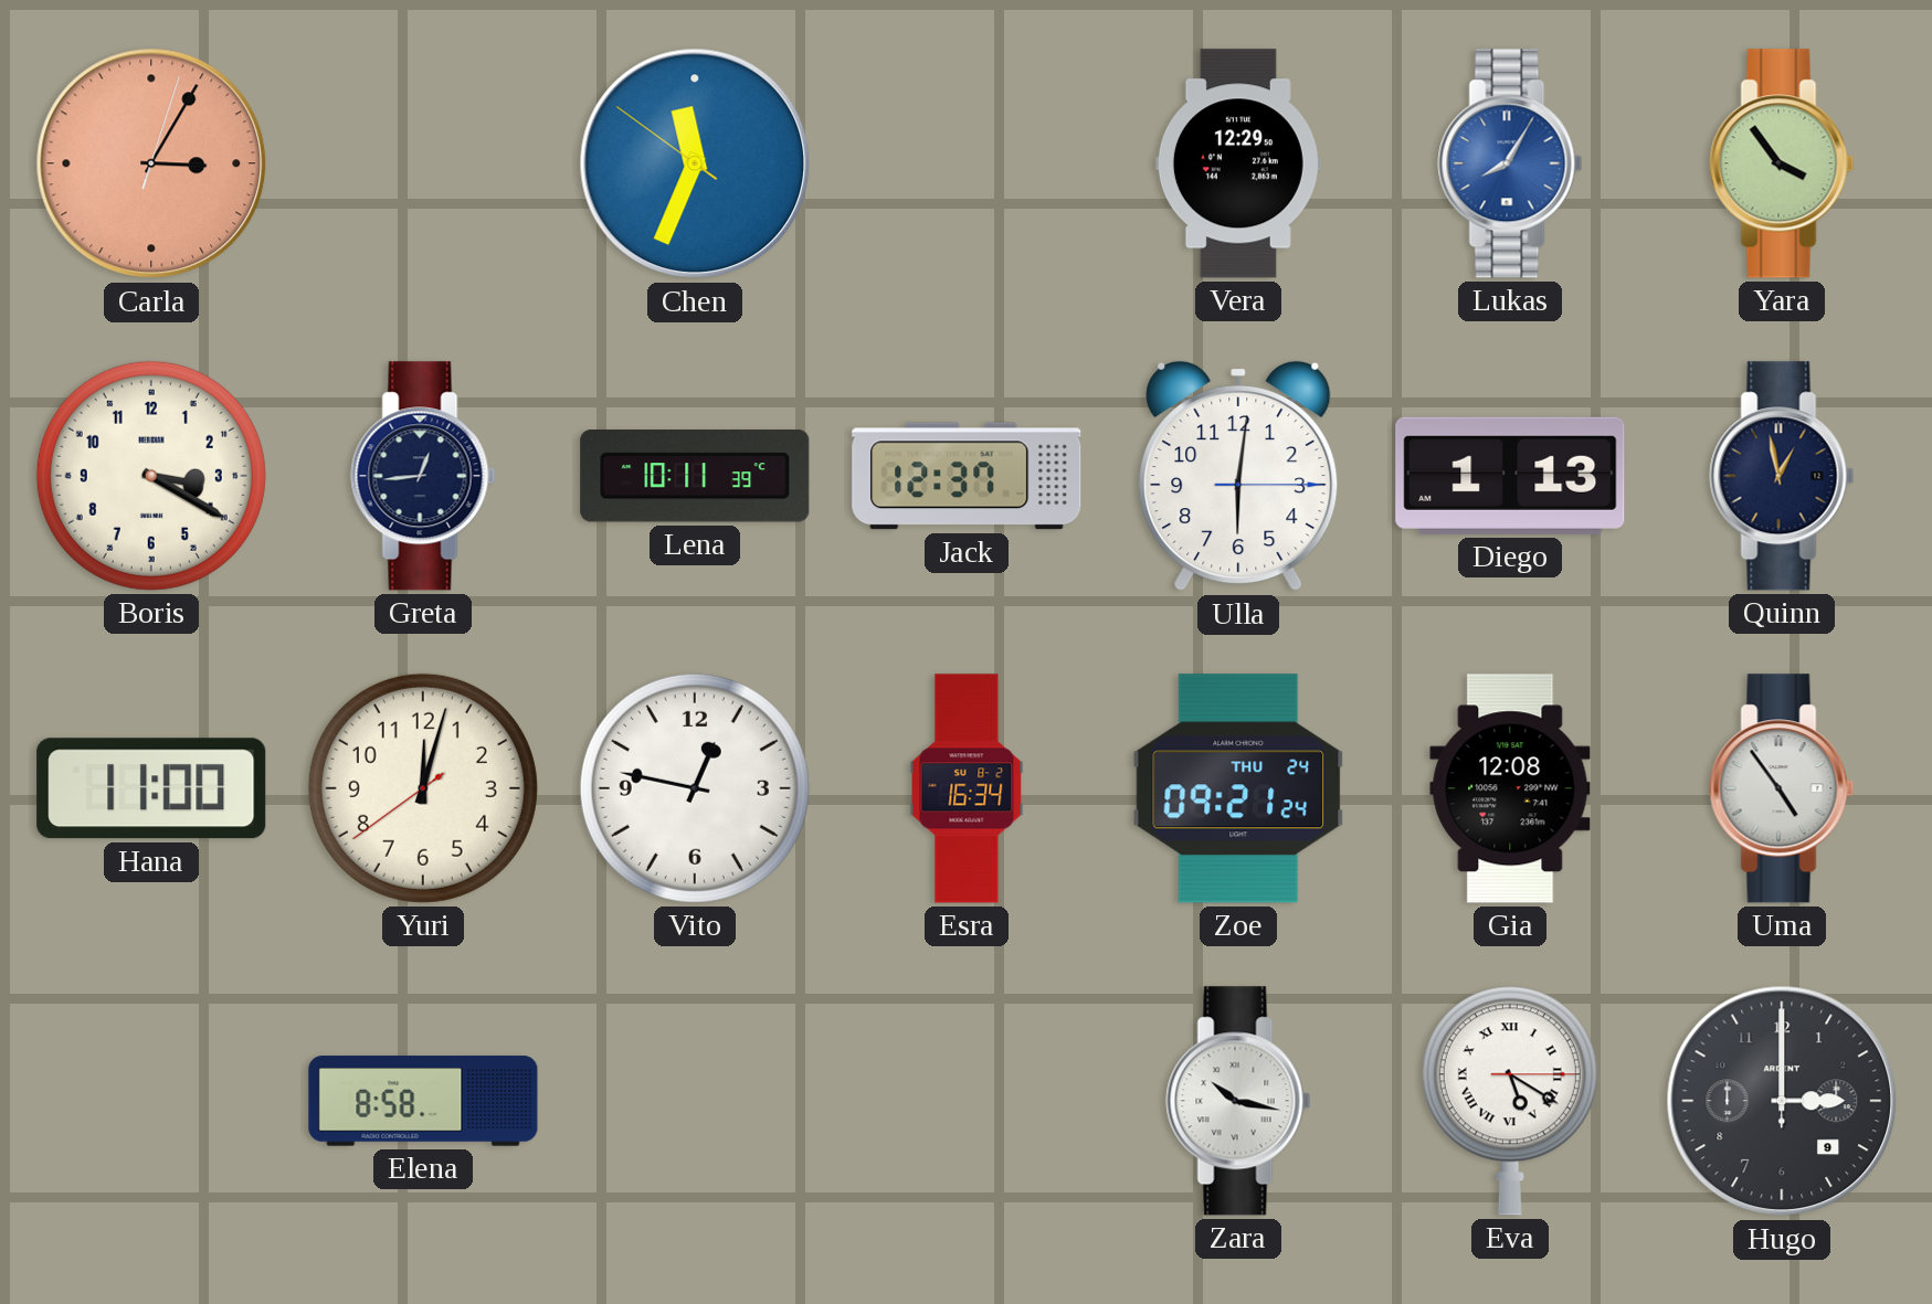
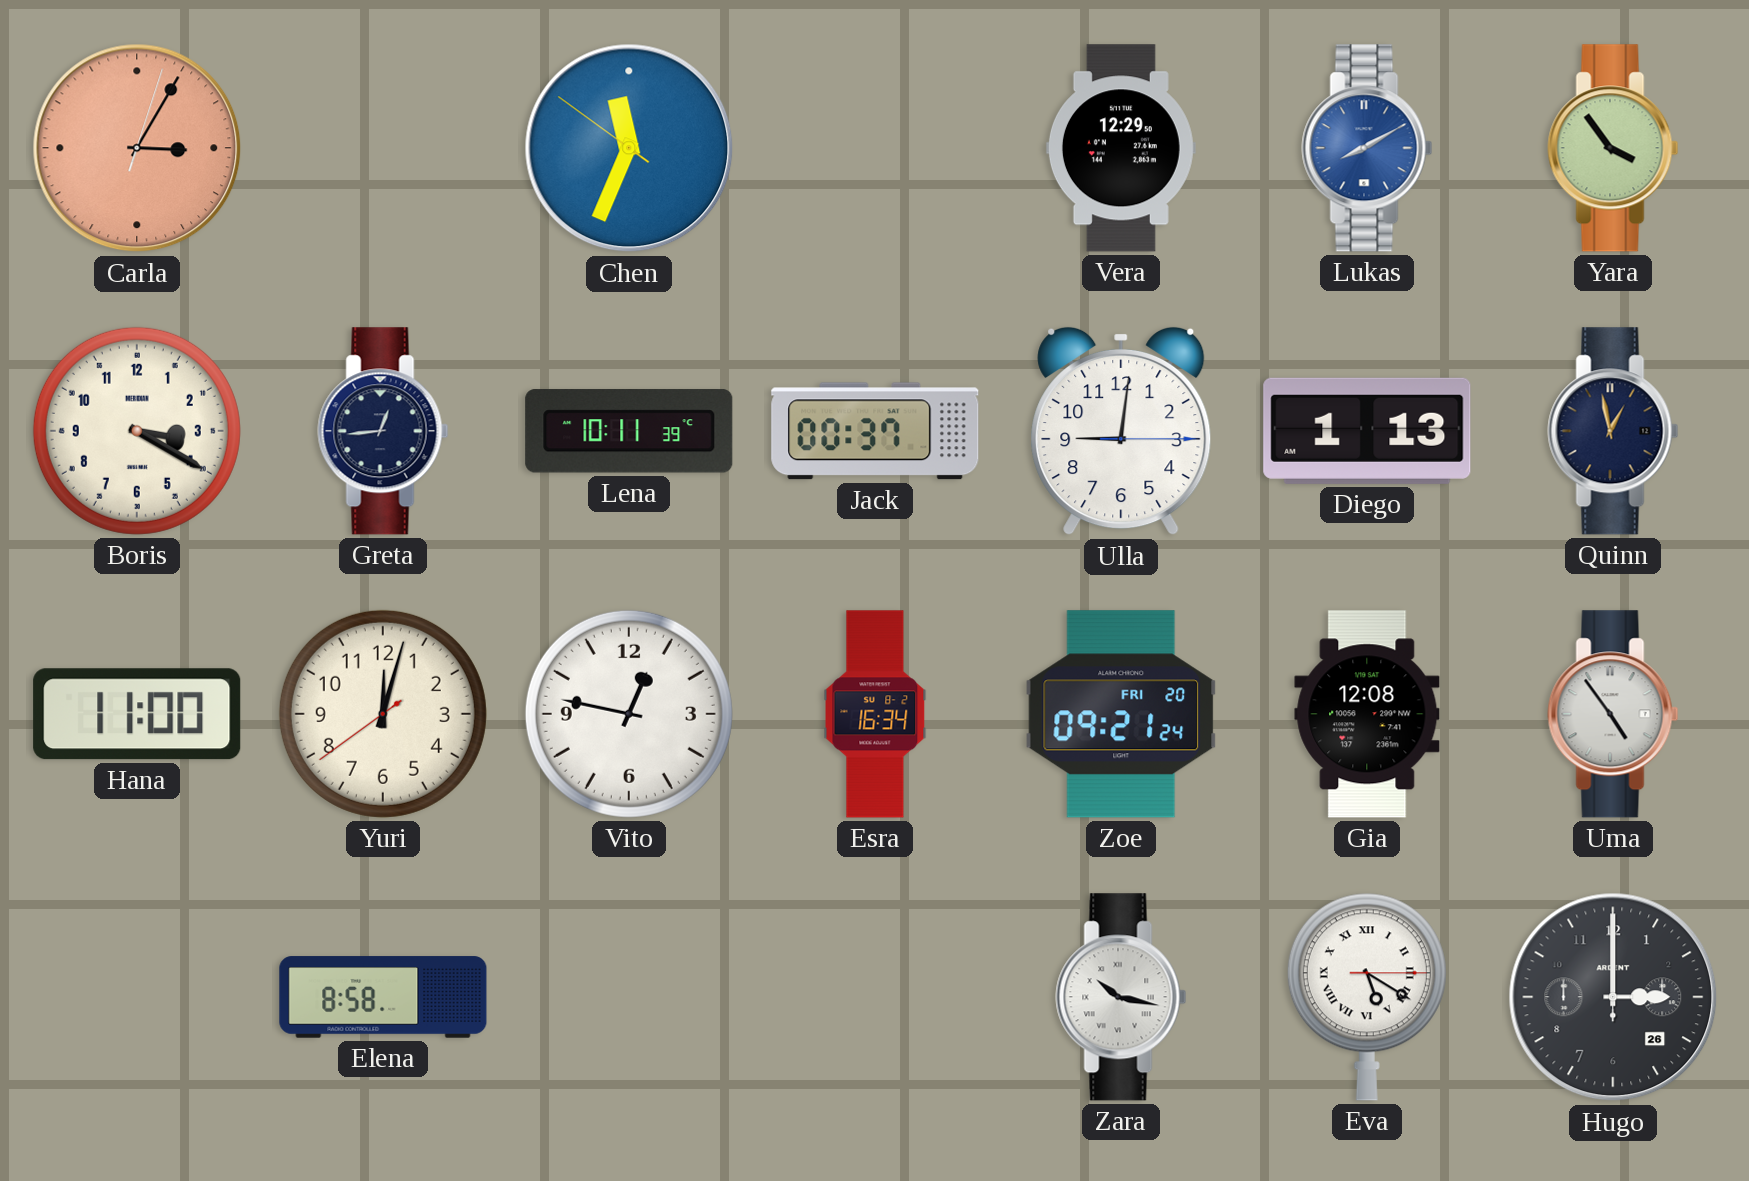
Lukas: 8:05 -> 8:10
Jack: 12:37 -> 00:37
Ulla: 6:01 -> 9:01
Zoe date: THU 24 -> FRI 20
Hugo date: 9 -> 26
